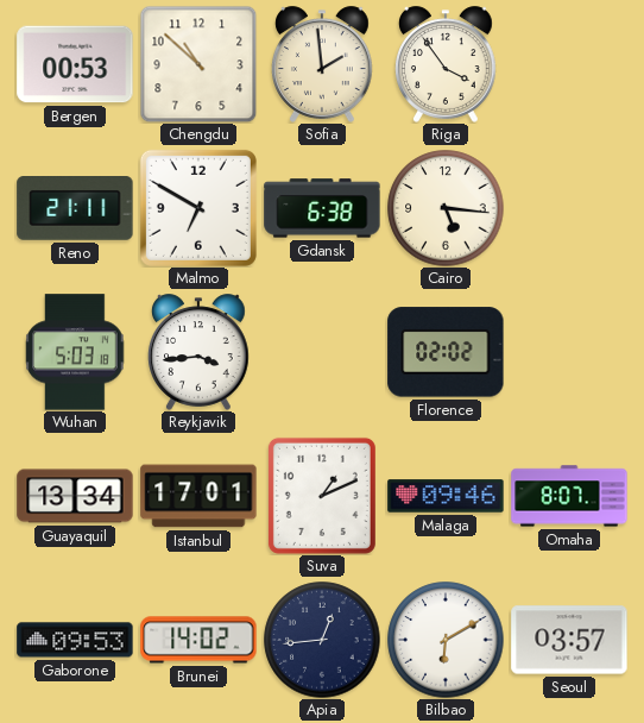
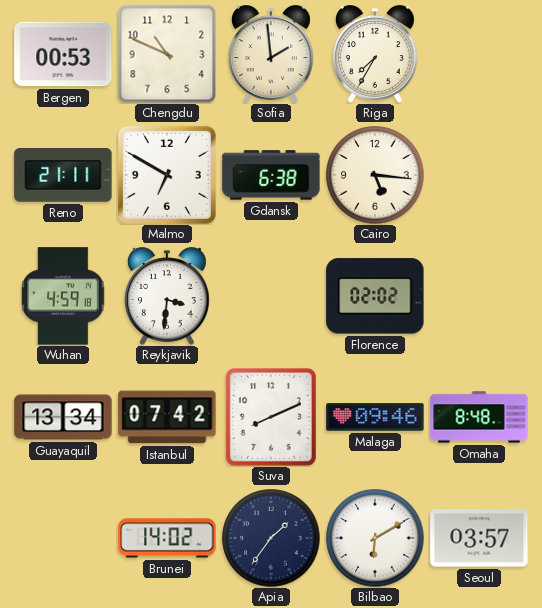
Chengdu: 10:52 -> 10:49
Riga: 3:54 -> 7:35
Wuhan: 5:03 -> 4:59
Reykjavik: 3:44 -> 3:31
Istanbul: 17:01 -> 07:42
Suva: 1:11 -> 8:11
Omaha: 8:07 -> 8:48
Gaborone: 09:53 -> none
Apia: 12:44 -> 1:36
